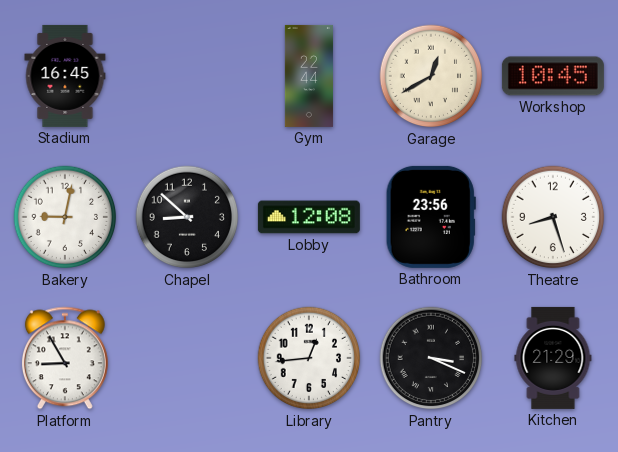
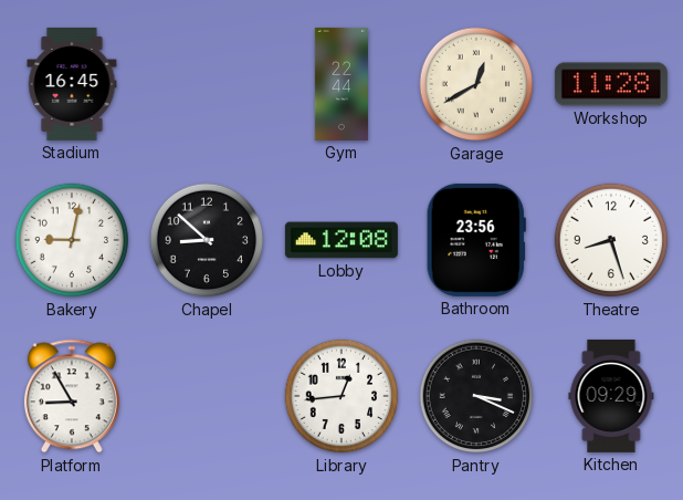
Workshop: 10:45 -> 11:28
Kitchen: 21:29 -> 09:29
